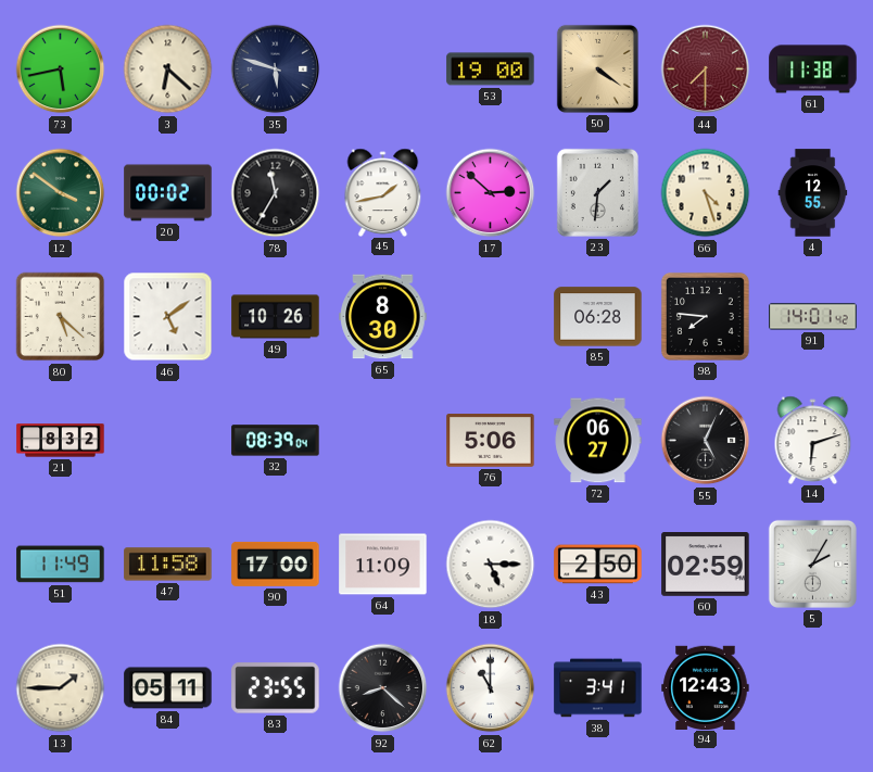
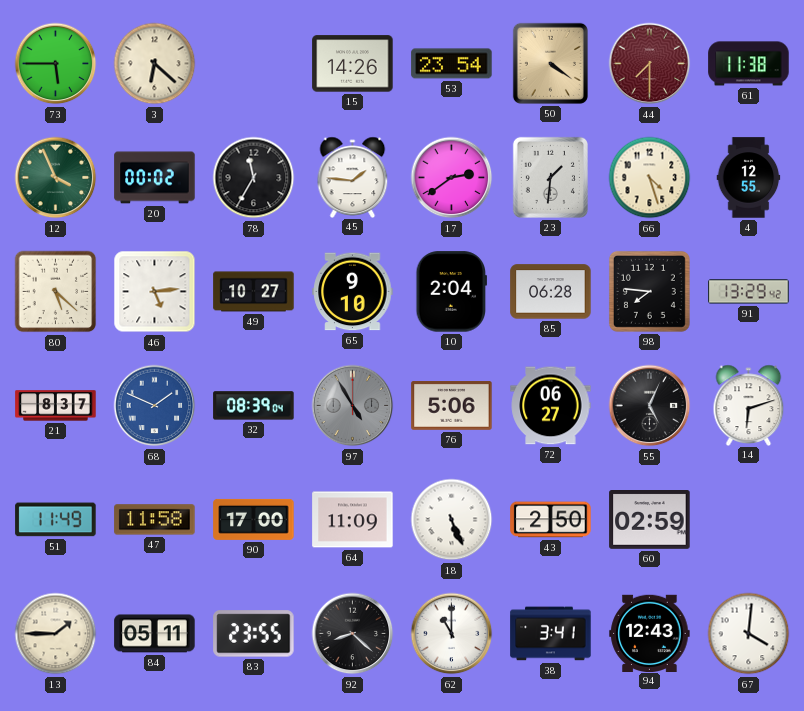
73: 5:43 -> 5:45
35: 5:48 -> none
15: none -> 14:26
53: 19:00 -> 23:54
12: 3:51 -> 3:56
45: 1:43 -> 1:46
17: 2:52 -> 2:39
46: 5:09 -> 5:14
49: 10:26 -> 10:27
65: 8:30 -> 9:10
10: none -> 2:04
91: 14:01 -> 13:29
21: 8:32 -> 8:37
68: none -> 1:49
97: none -> 4:55
18: 5:15 -> 5:26
5: 2:05 -> none
67: none -> 4:01
